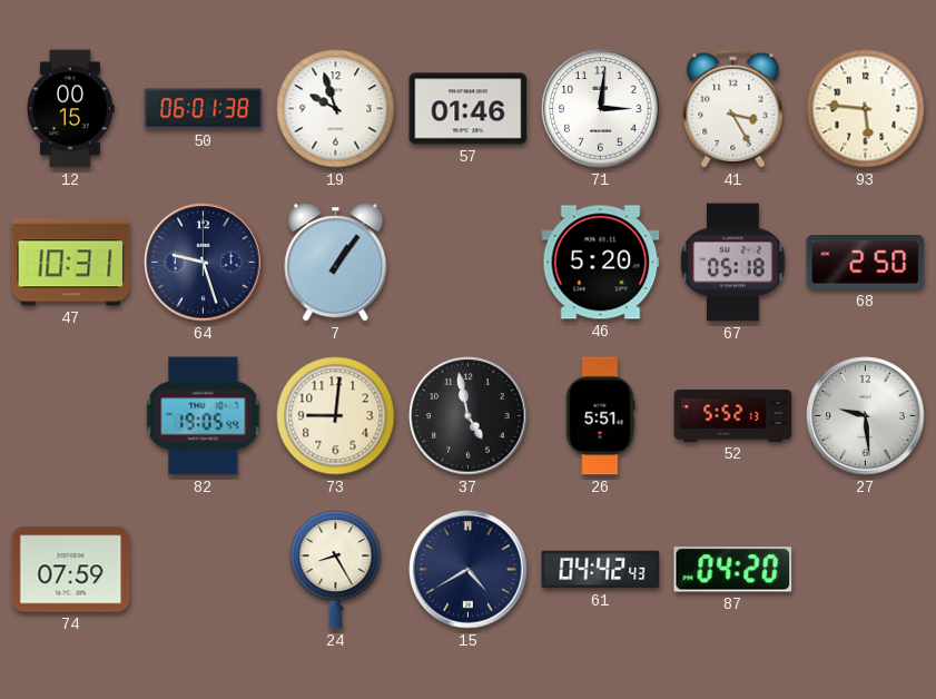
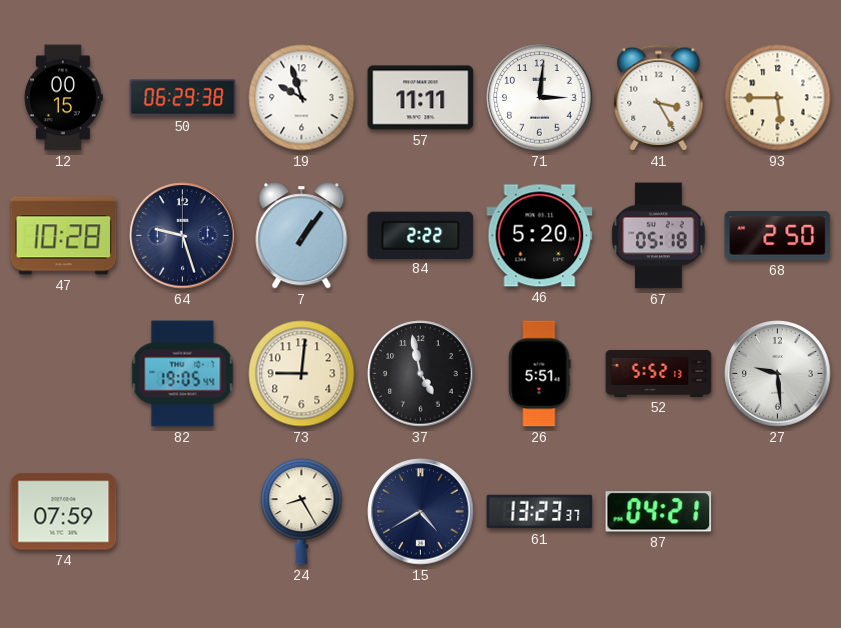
50: 06:01 -> 06:29
57: 01:46 -> 11:11
93: 5:46 -> 5:45
47: 10:31 -> 10:28
84: none -> 2:22
61: 04:42 -> 13:23
87: 04:20 -> 04:21
